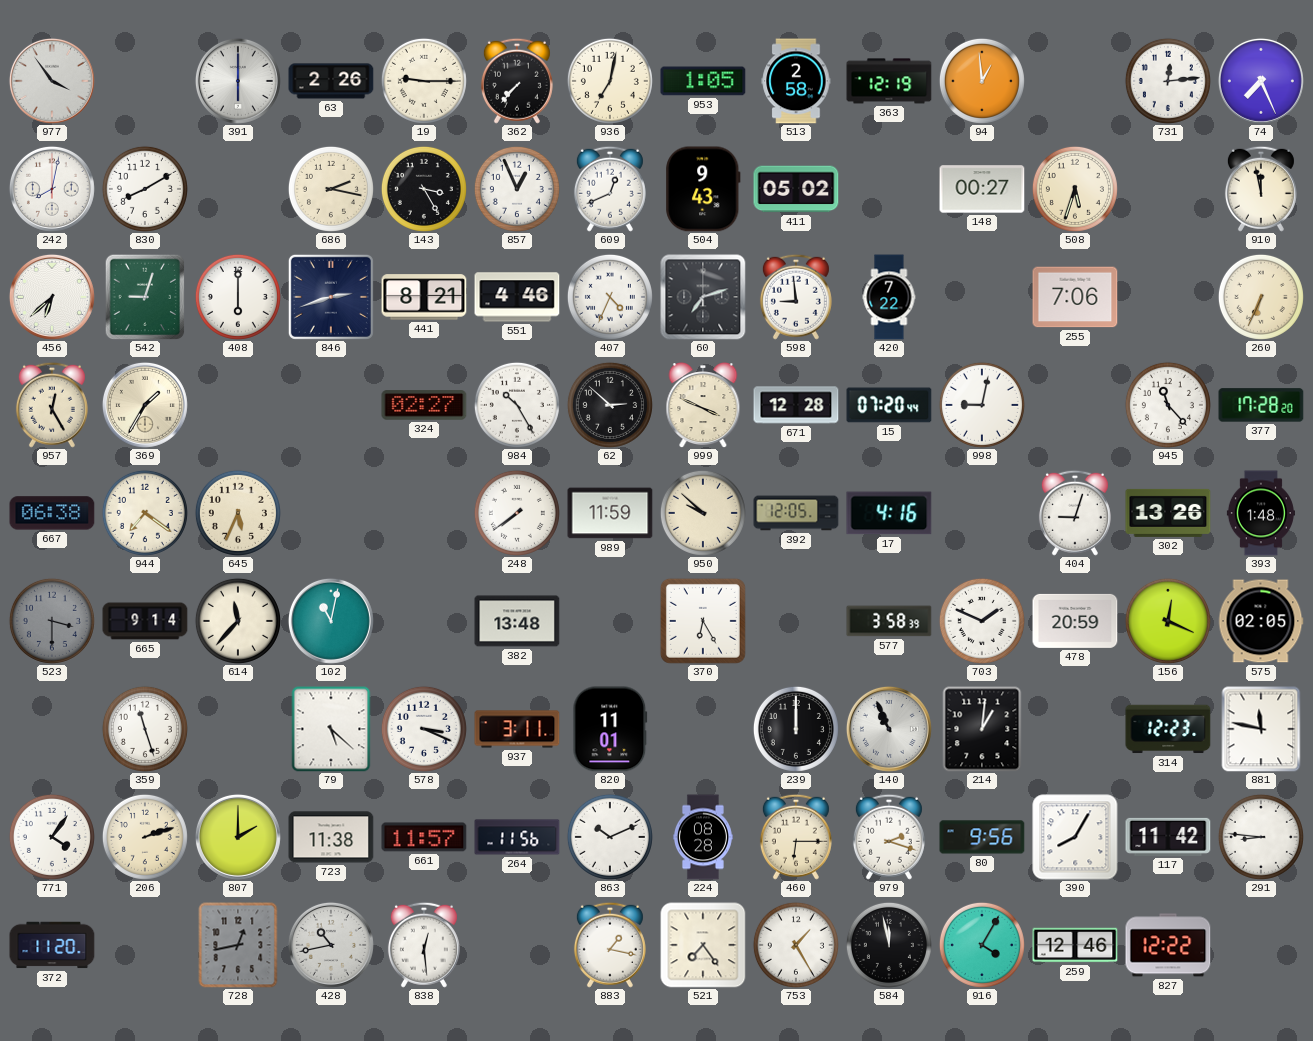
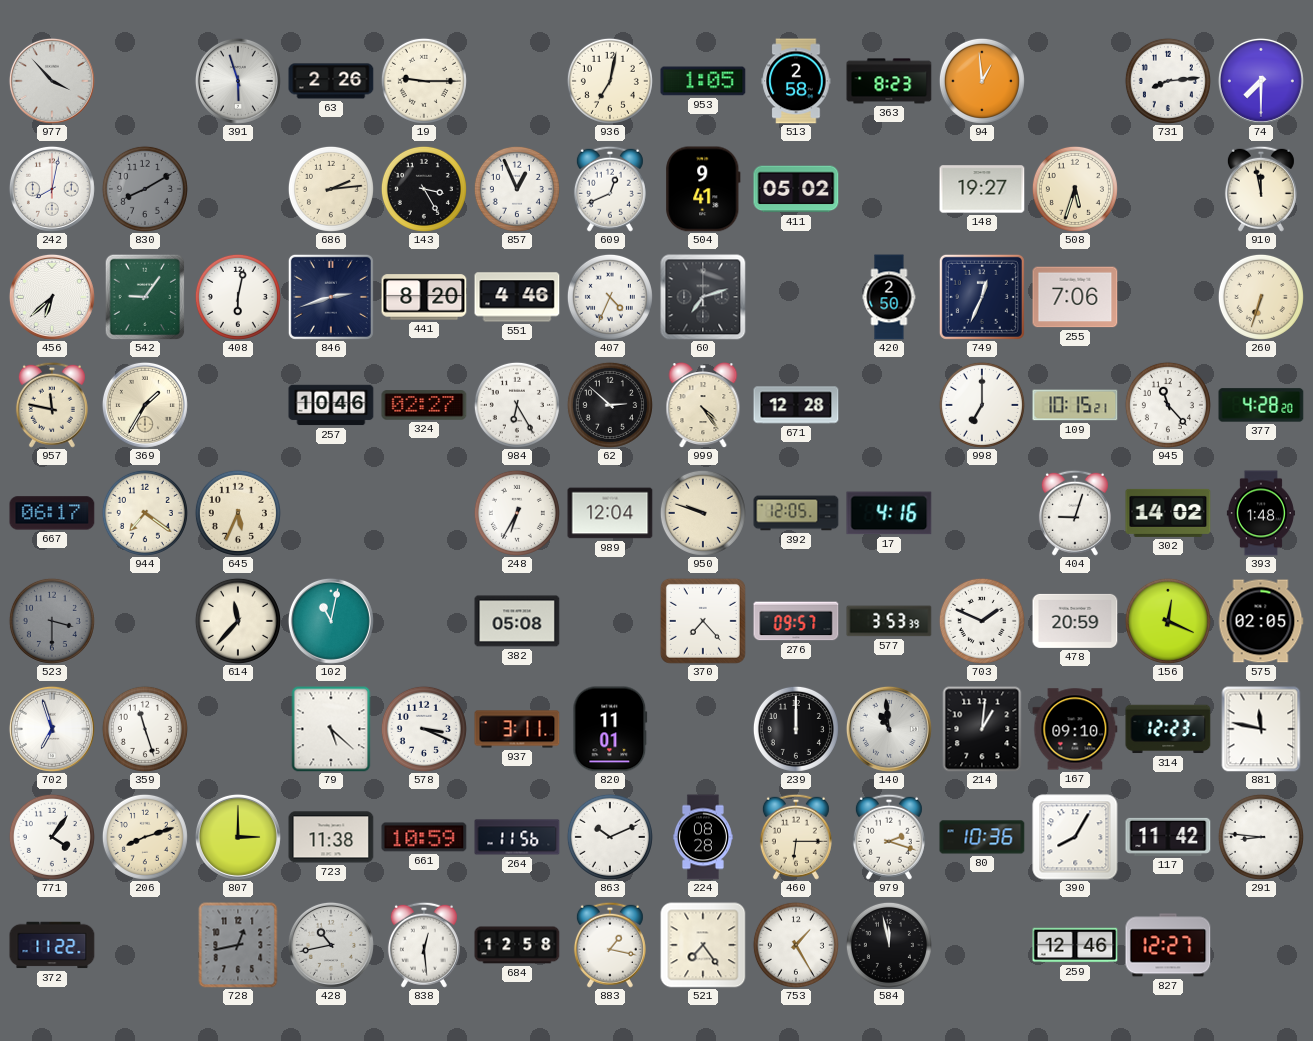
977: 3:54 -> 3:53
391: 6:00 -> 5:57
362: 7:37 -> none
363: 12:19 -> 8:23
731: 12:14 -> 8:14
74: 7:26 -> 7:30
830 dial: white -> grey
686: 2:17 -> 2:14
504: 9:43 -> 9:41
148: 00:27 -> 19:27
542: 9:03 -> 9:06
408: 6:00 -> 6:02
441: 8:21 -> 8:20
598: 8:59 -> none
420: 7:22 -> 2:50
749: none -> 12:34
260: 6:34 -> 6:33
957: 12:25 -> 11:47
257: none -> 10:46
984: 10:25 -> 6:25
999: 3:49 -> 4:24
15: 07:20 -> none
998: 9:02 -> 7:00
109: none -> 10:15
377: 17:28 -> 4:28
667: 06:38 -> 06:17
248: 7:39 -> 6:35
989: 11:59 -> 12:04
950: 9:52 -> 9:48
302: 13:26 -> 14:02
665: 9:14 -> none
382: 13:48 -> 05:08
370: 6:25 -> 7:23
276: none -> 09:57
577: 3:58 -> 3:53
702: none -> 6:57
140: 10:56 -> 10:59
167: none -> 09:10
206: 2:12 -> 8:12
807: 2:00 -> 3:00
661: 11:57 -> 10:59
80: 9:56 -> 10:36
372: 11:20 -> 11:22
684: none -> 12:58
916: 4:05 -> none
827: 12:22 -> 12:27
